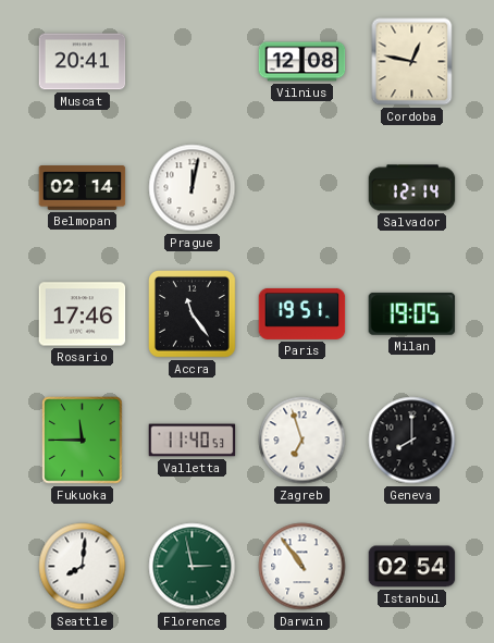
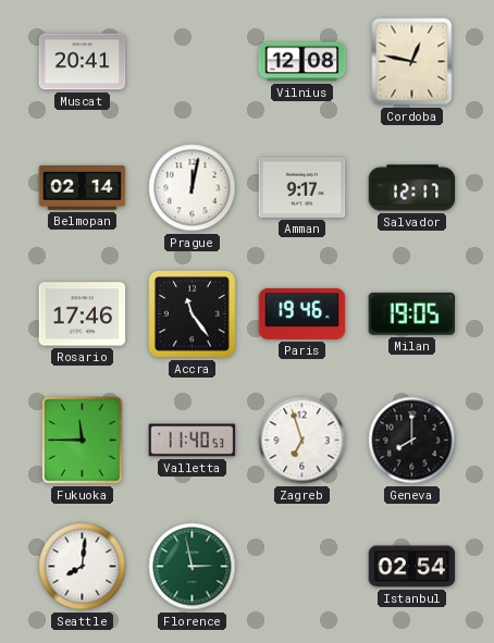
Amman: none -> 9:17
Salvador: 12:14 -> 12:17
Paris: 19:51 -> 19:46
Darwin: 10:54 -> none
